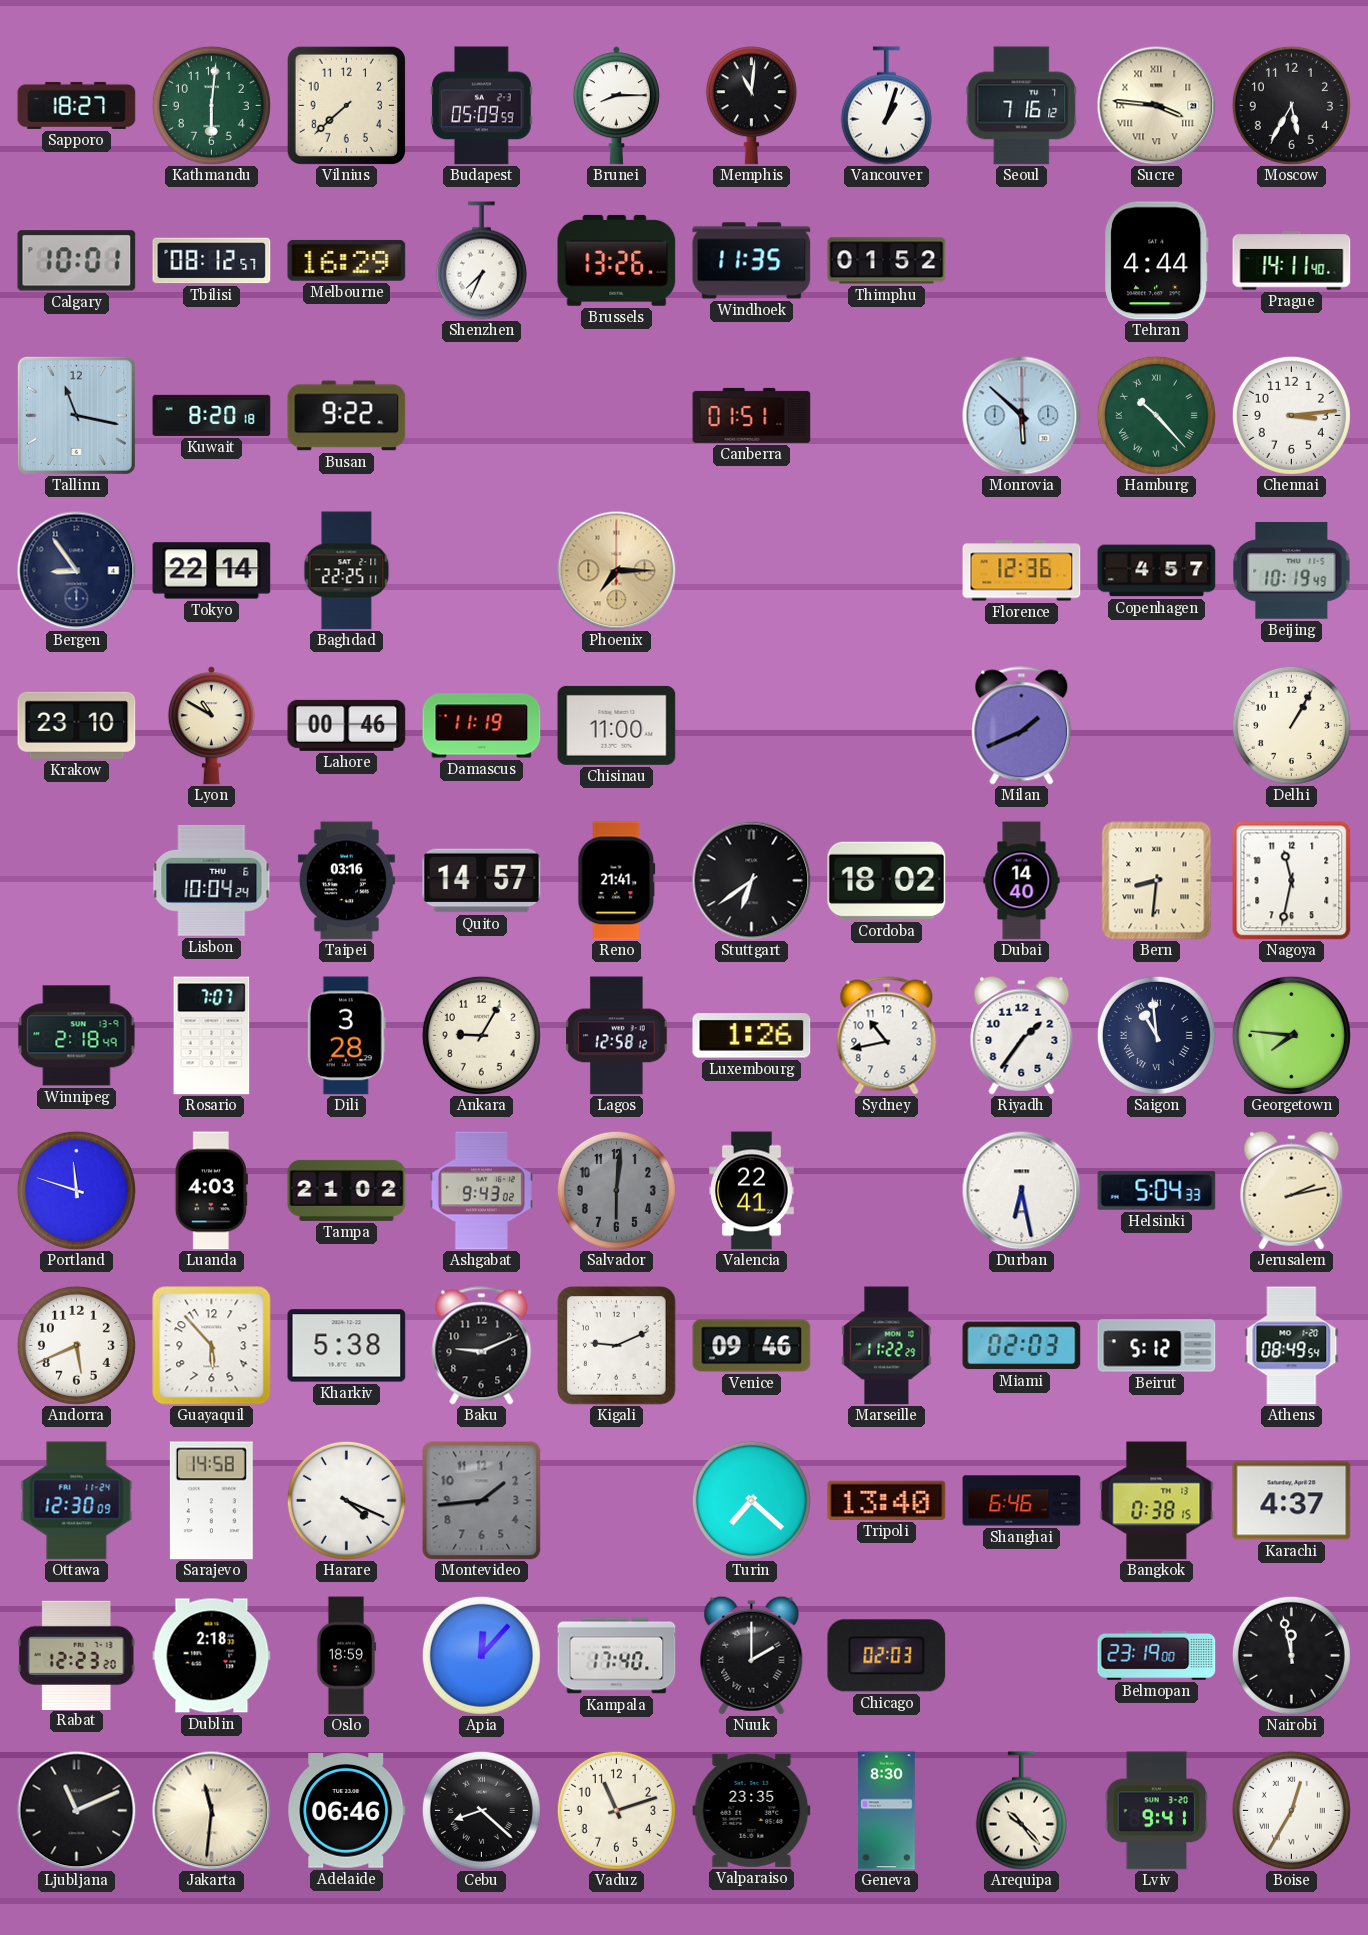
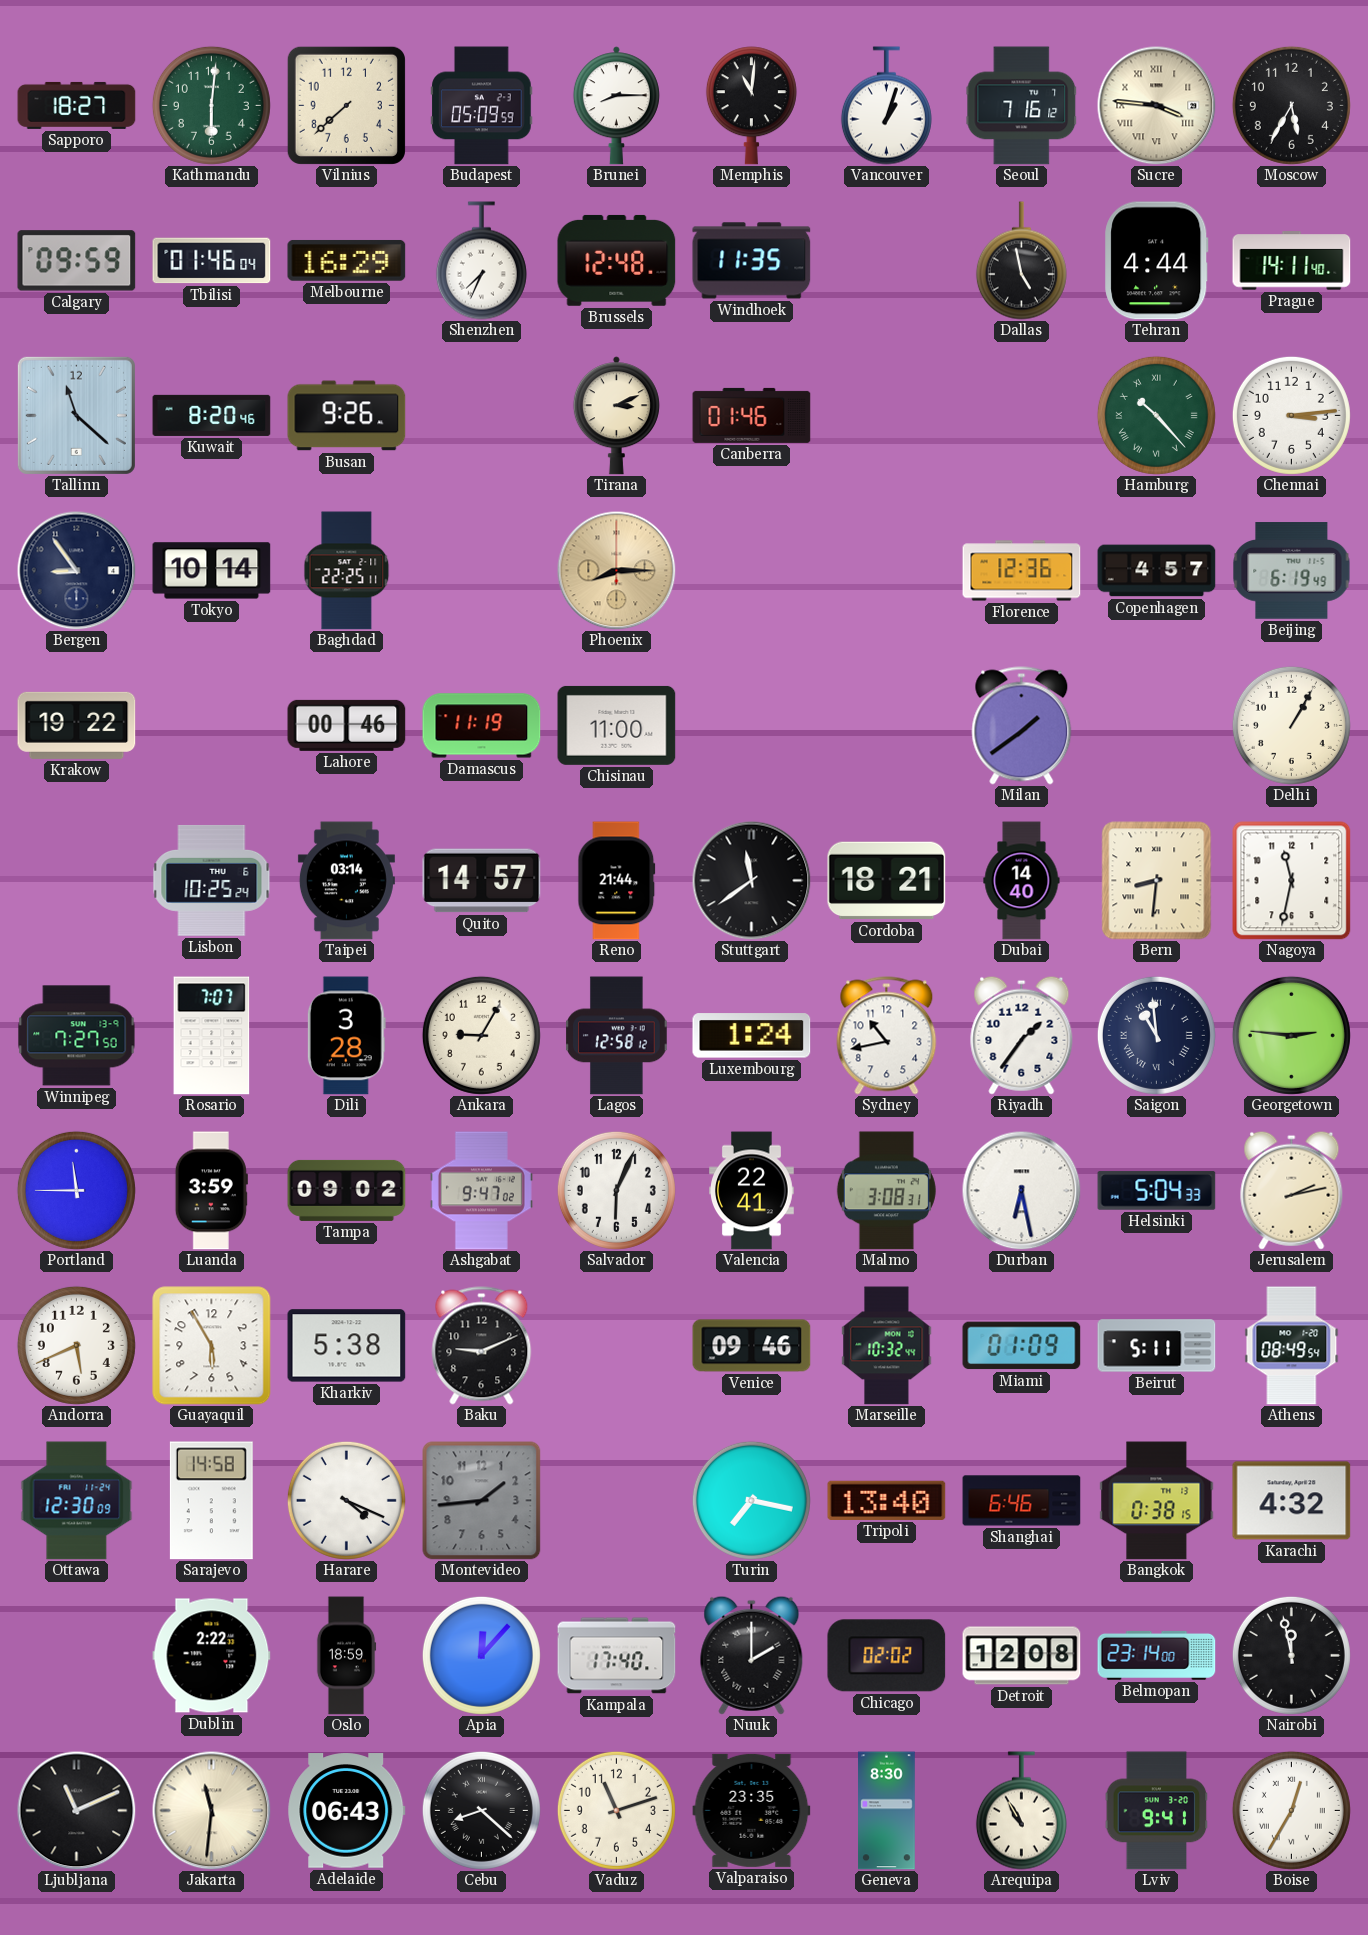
Calgary: 10:01 -> 09:59
Tbilisi: 08:12 -> 01:46
Brussels: 13:26 -> 12:48
Thimphu: 01:52 -> none
Dallas: none -> 4:58
Tallinn: 11:17 -> 11:22
Kuwait: 8:20:18 -> 8:20:46
Busan: 9:22 -> 9:26
Tirana: none -> 3:11
Canberra: 01:51 -> 01:46
Monrovia: 5:52 -> none
Tokyo: 22:14 -> 10:14
Phoenix: 7:15 -> 8:15
Beijing: 10:19 -> 6:19
Krakow: 23:10 -> 19:22
Lyon: 10:50 -> none
Milan: 1:41 -> 1:39
Lisbon: 10:04 -> 10:25
Taipei: 03:16 -> 03:14
Reno: 21:41 -> 21:44
Stuttgart: 6:39 -> 11:39
Cordoba: 18:02 -> 18:21
Winnipeg: 2:18 -> 7:27
Luxembourg: 1:26 -> 1:24
Georgetown: 7:46 -> 2:46
Portland: 11:48 -> 11:45
Luanda: 4:03 -> 3:59
Tampa: 21:02 -> 09:02
Ashgabat: 9:43 -> 9:47
Salvador: 6:01 -> 6:04
Salvador dial: grey -> white
Malmo: none -> 3:08
Guayaquil: 5:53 -> 5:55
Kigali: 9:11 -> none
Marseille: 11:22 -> 10:32
Miami: 02:03 -> 01:09
Beirut: 5:12 -> 5:11
Turin: 7:22 -> 7:17
Karachi: 4:37 -> 4:32
Rabat: 12:23 -> none
Dublin: 2:18 -> 2:22
Chicago: 02:03 -> 02:02
Detroit: none -> 12:08
Belmopan: 23:19 -> 23:14
Adelaide: 06:46 -> 06:43
Arequipa: 10:23 -> 10:55
